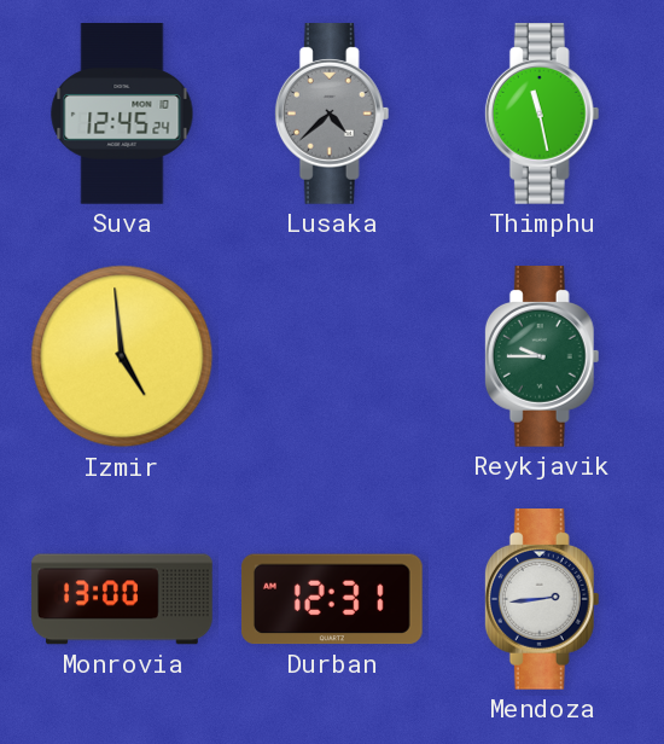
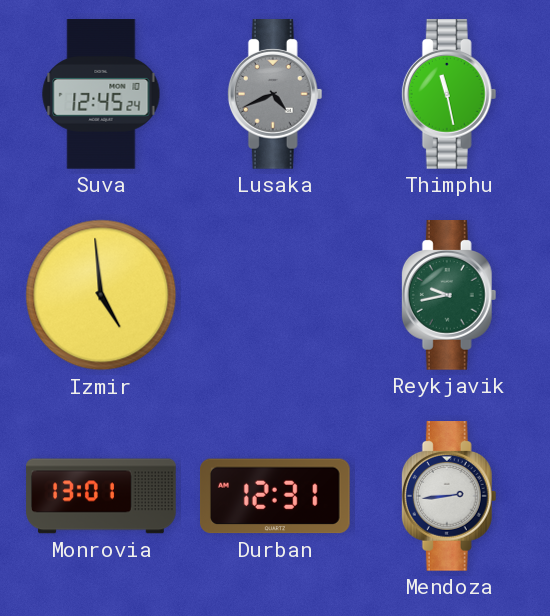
Lusaka: 4:38 -> 4:41
Reykjavik: 9:45 -> 9:43
Monrovia: 13:00 -> 13:01
